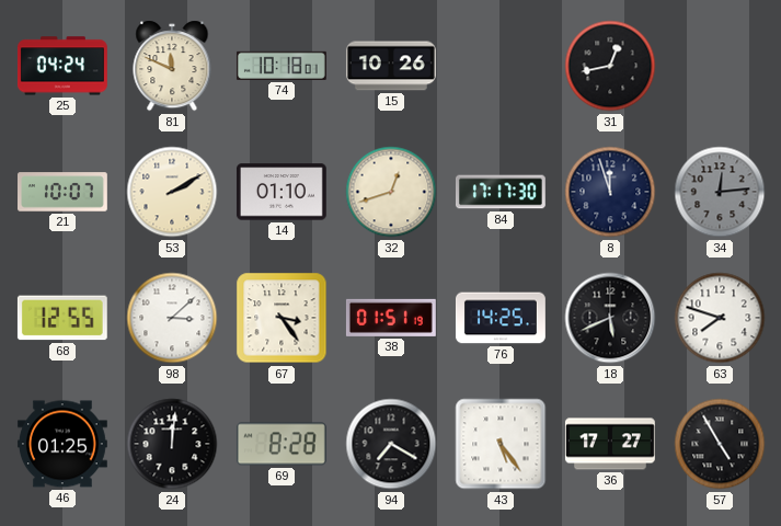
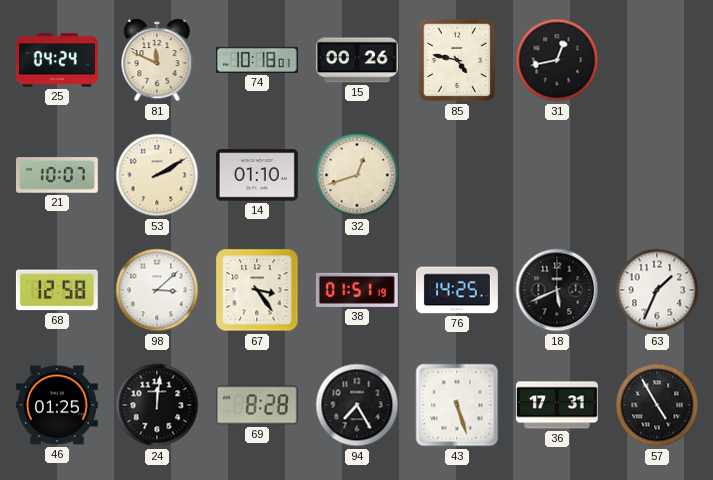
15: 10:26 -> 00:26
85: none -> 4:47
84: 17:17 -> none
8: 11:57 -> none
34: 12:14 -> none
68: 12:55 -> 12:58
63: 7:48 -> 1:34
94: 7:20 -> 7:25
43: 5:24 -> 5:27
36: 17:27 -> 17:31
